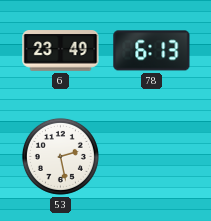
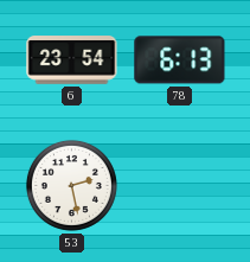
6: 23:49 -> 23:54
